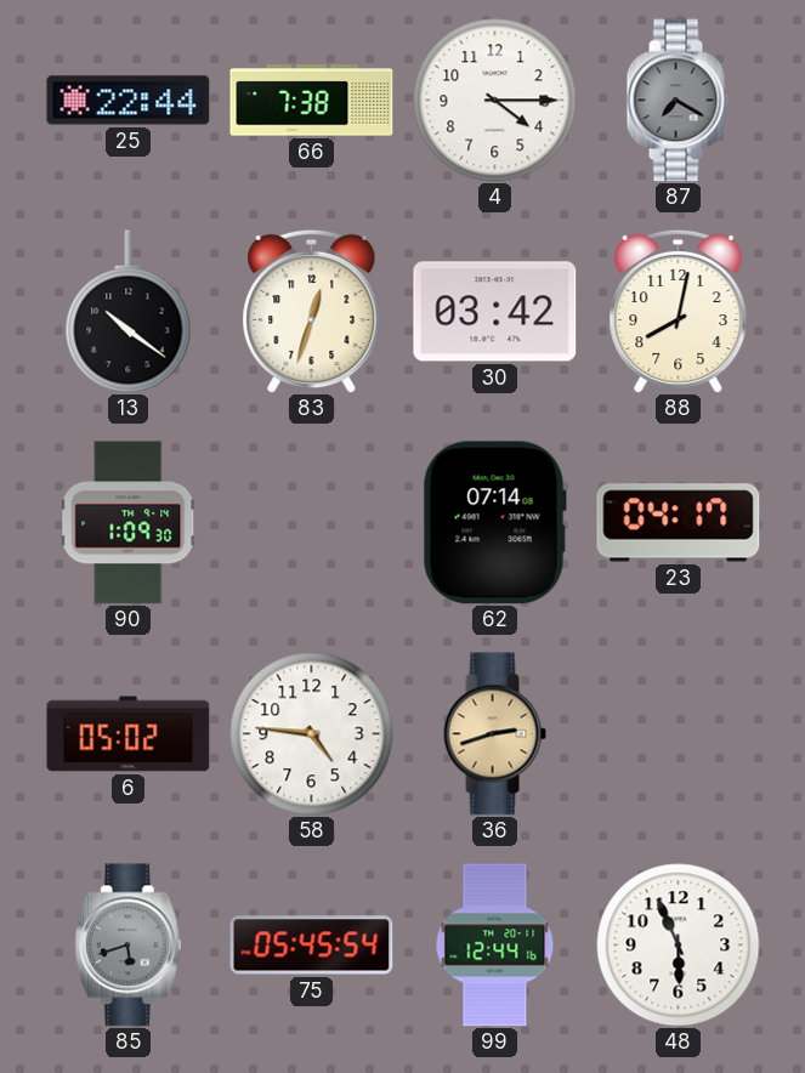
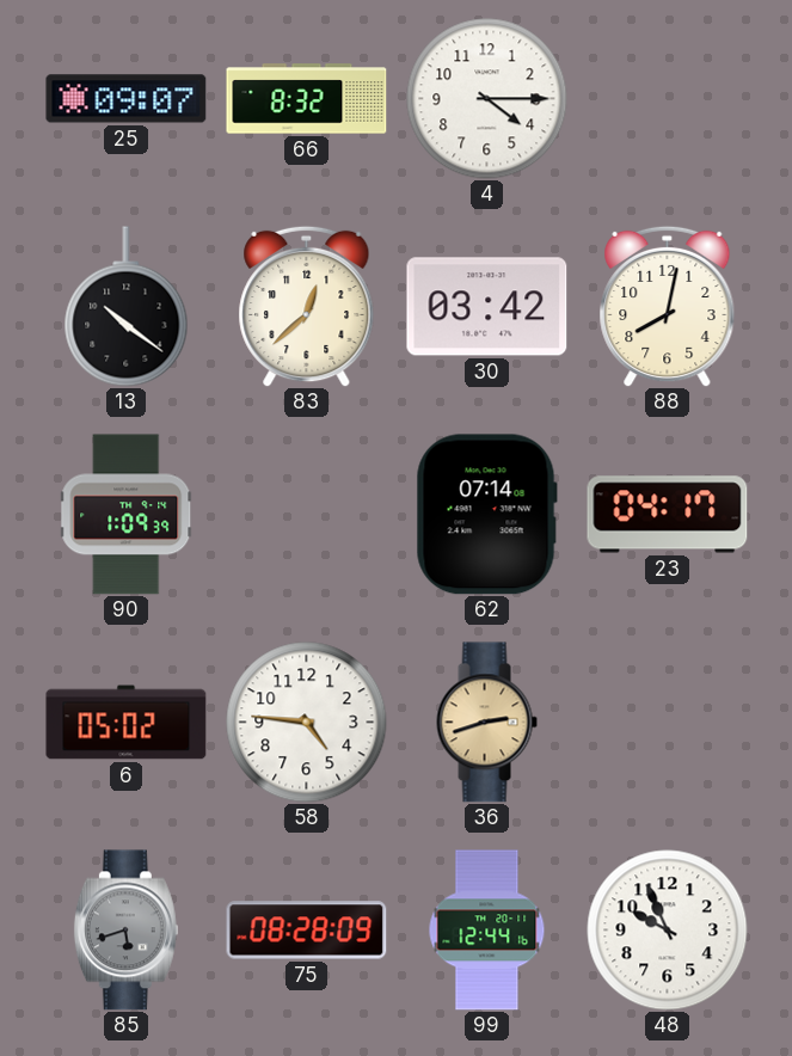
25: 22:44 -> 09:07
66: 7:38 -> 8:32
87: 7:20 -> none
83: 12:33 -> 12:38
90: 1:09:30 -> 1:09:39
75: 05:45 -> 08:28
48: 5:56 -> 9:56
